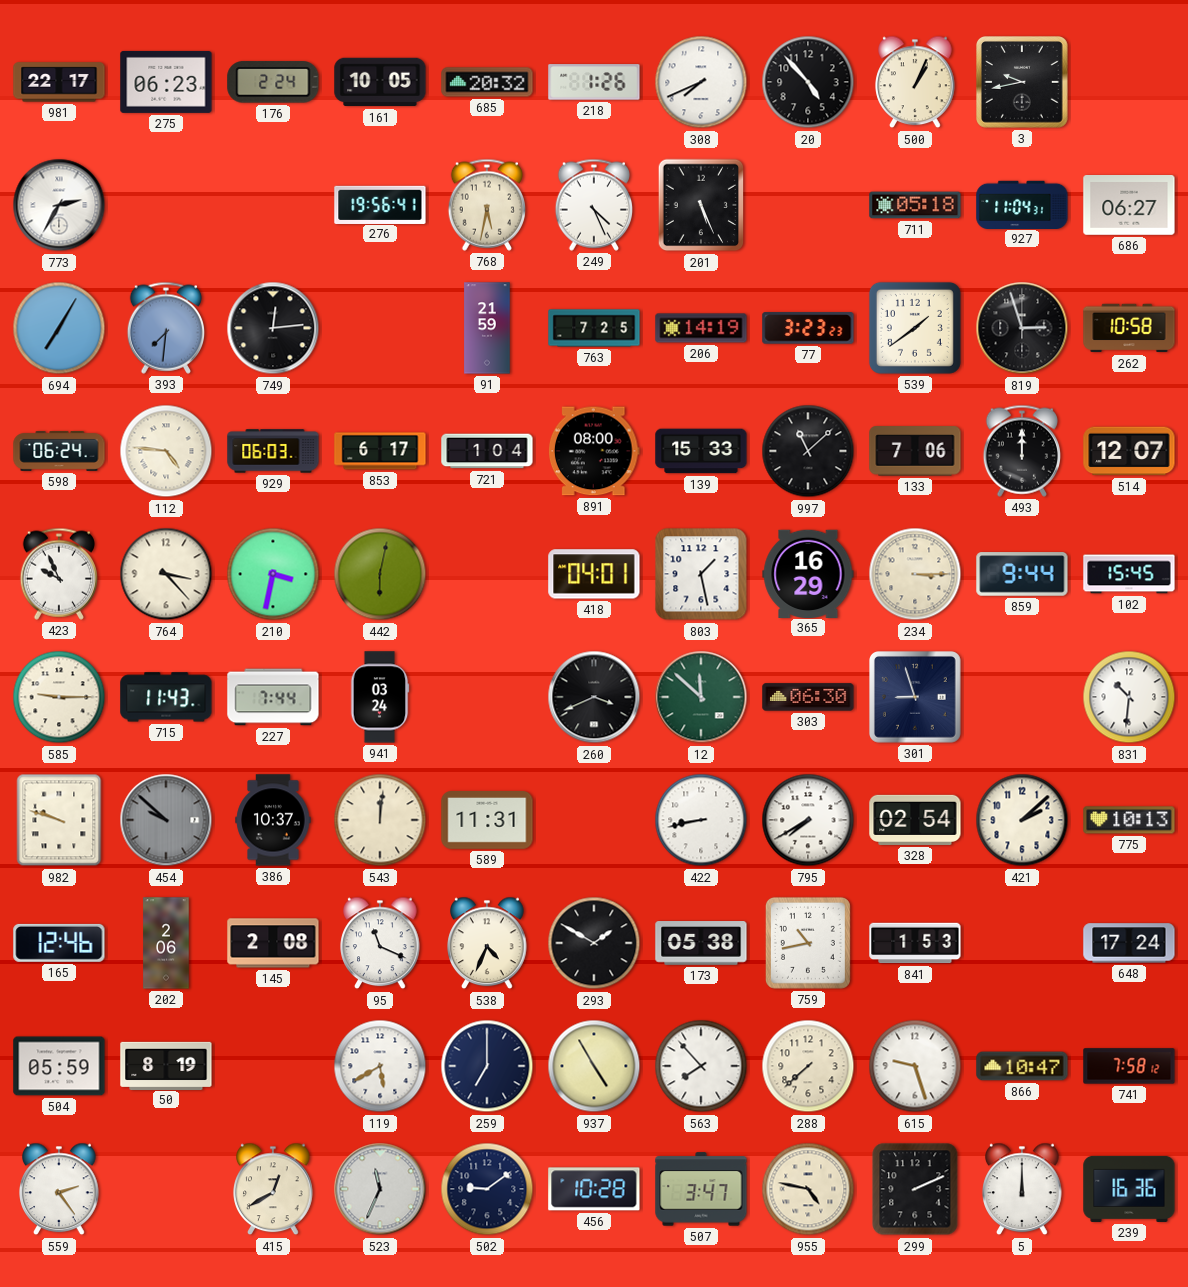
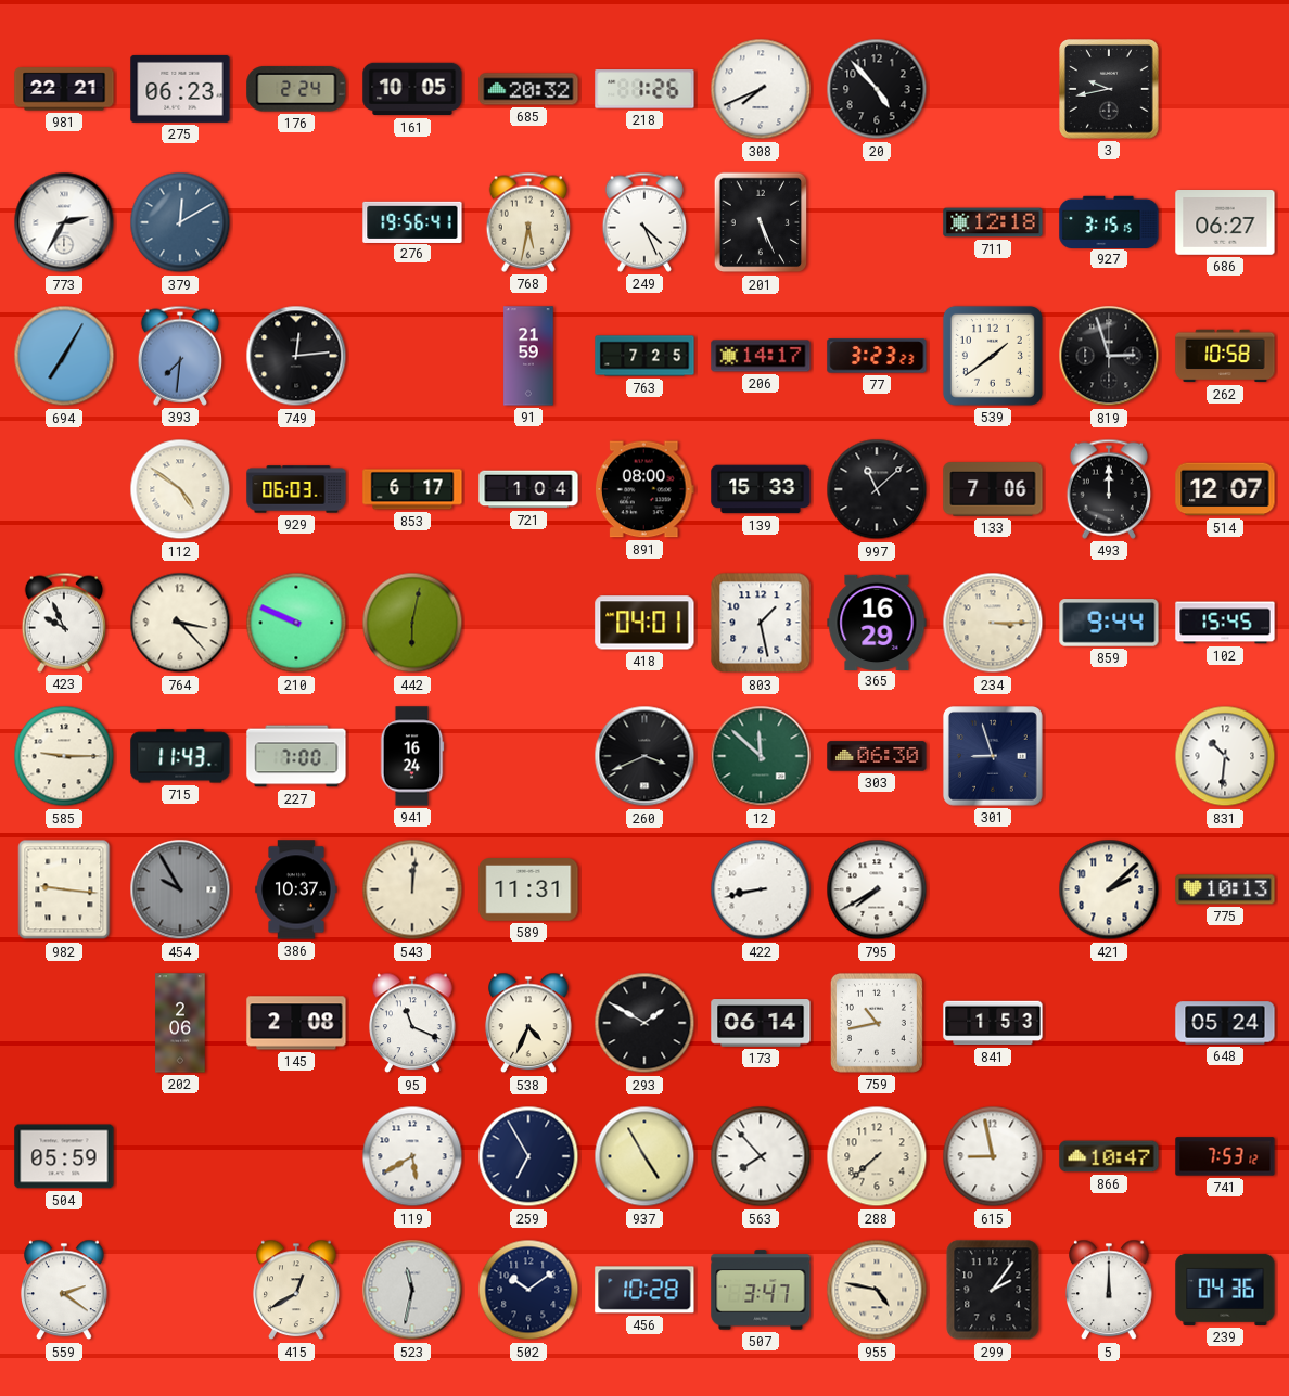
981: 22:17 -> 22:21
500: 1:04 -> none
379: none -> 12:10
711: 05:18 -> 12:18
927: 11:04 -> 3:15
206: 14:19 -> 14:17
598: 06:24 -> none
112: 4:46 -> 4:51
210: 3:32 -> 9:49
227: 7:44 -> 7:00
941: 03:24 -> 16:24
982: 9:48 -> 9:16
454: 9:52 -> 9:55
328: 02:54 -> none
165: 12:46 -> none
173: 05:38 -> 06:14
648: 17:24 -> 05:24
50: 8:19 -> none
259: 7:00 -> 6:55
615: 9:27 -> 8:58
741: 7:58 -> 7:53
559: 2:24 -> 2:21
523: 11:34 -> 11:32
502: 9:09 -> 10:09
299: 2:11 -> 2:06
239: 16:36 -> 04:36
